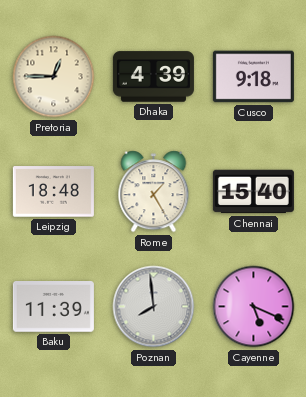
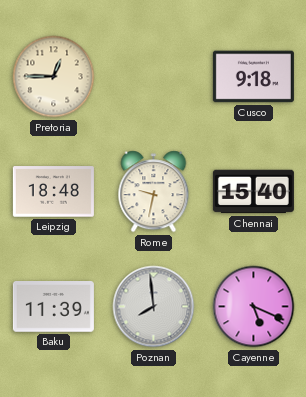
Dhaka: 4:39 -> none
Rome: 1:25 -> 9:32
